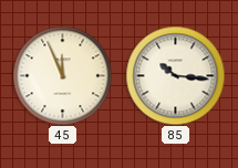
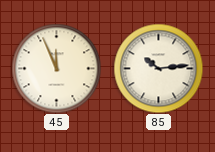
85: 10:16 -> 10:14
